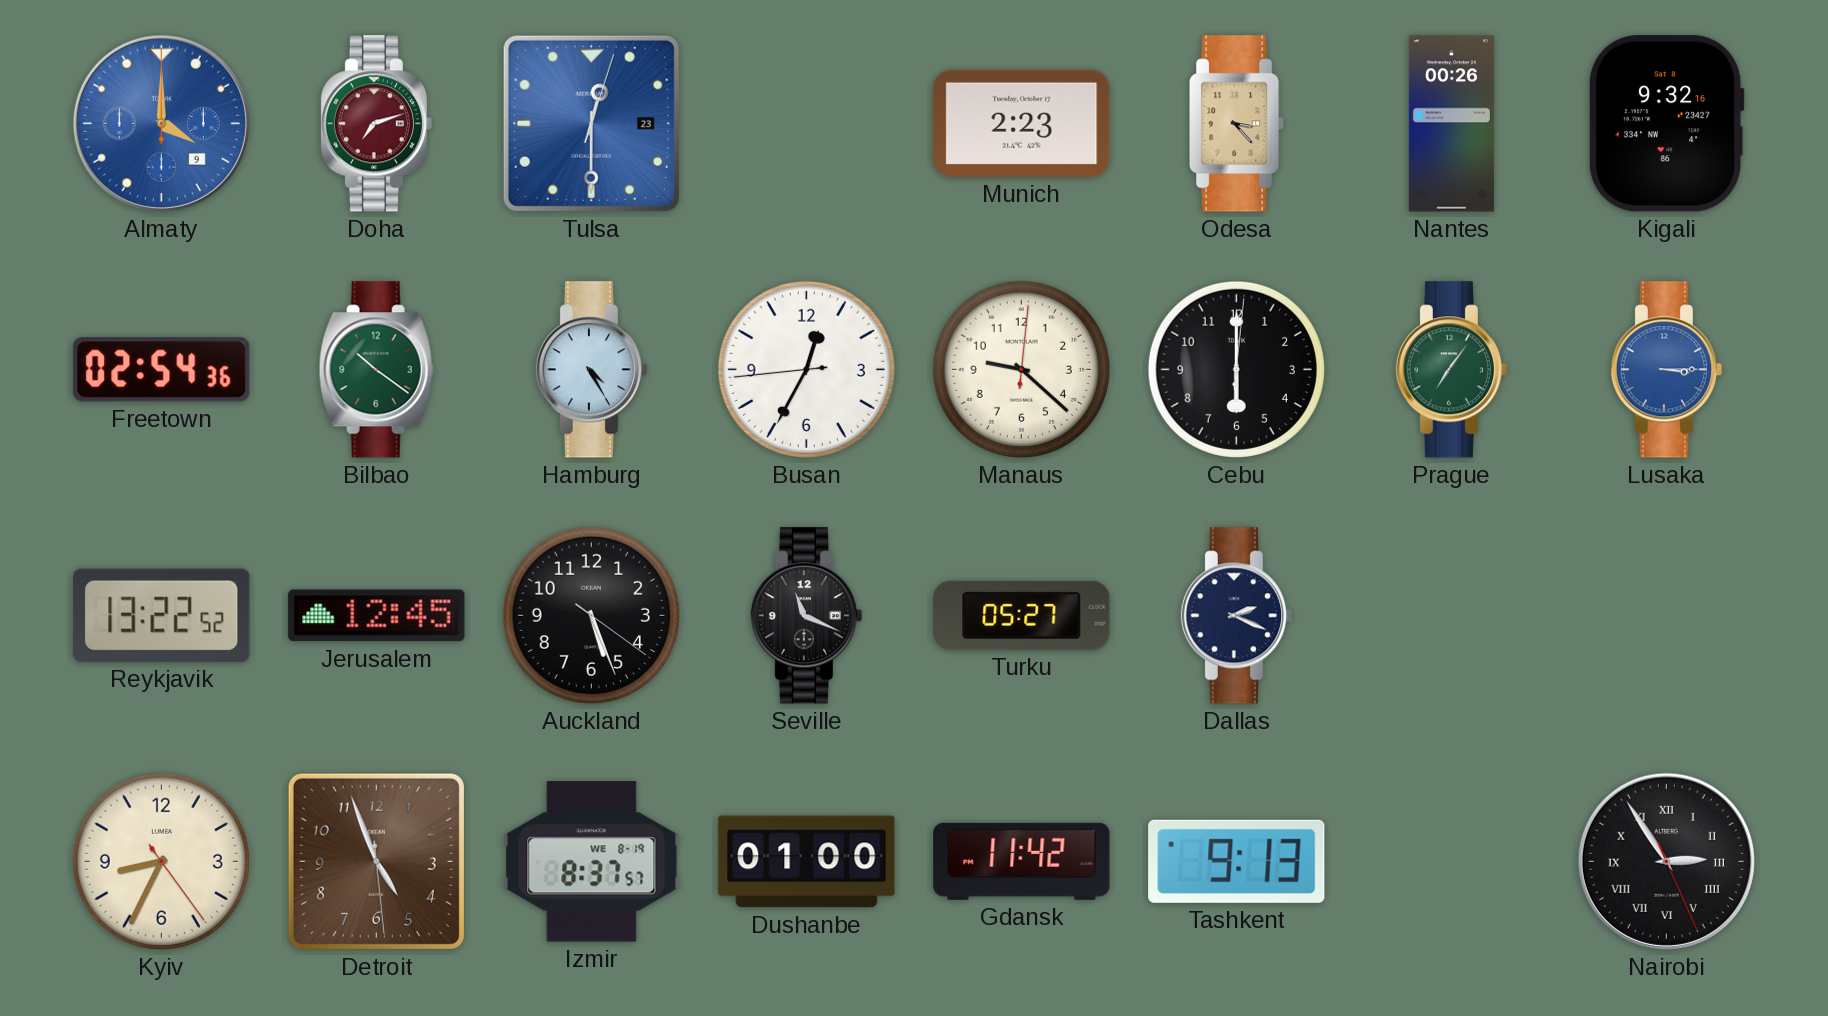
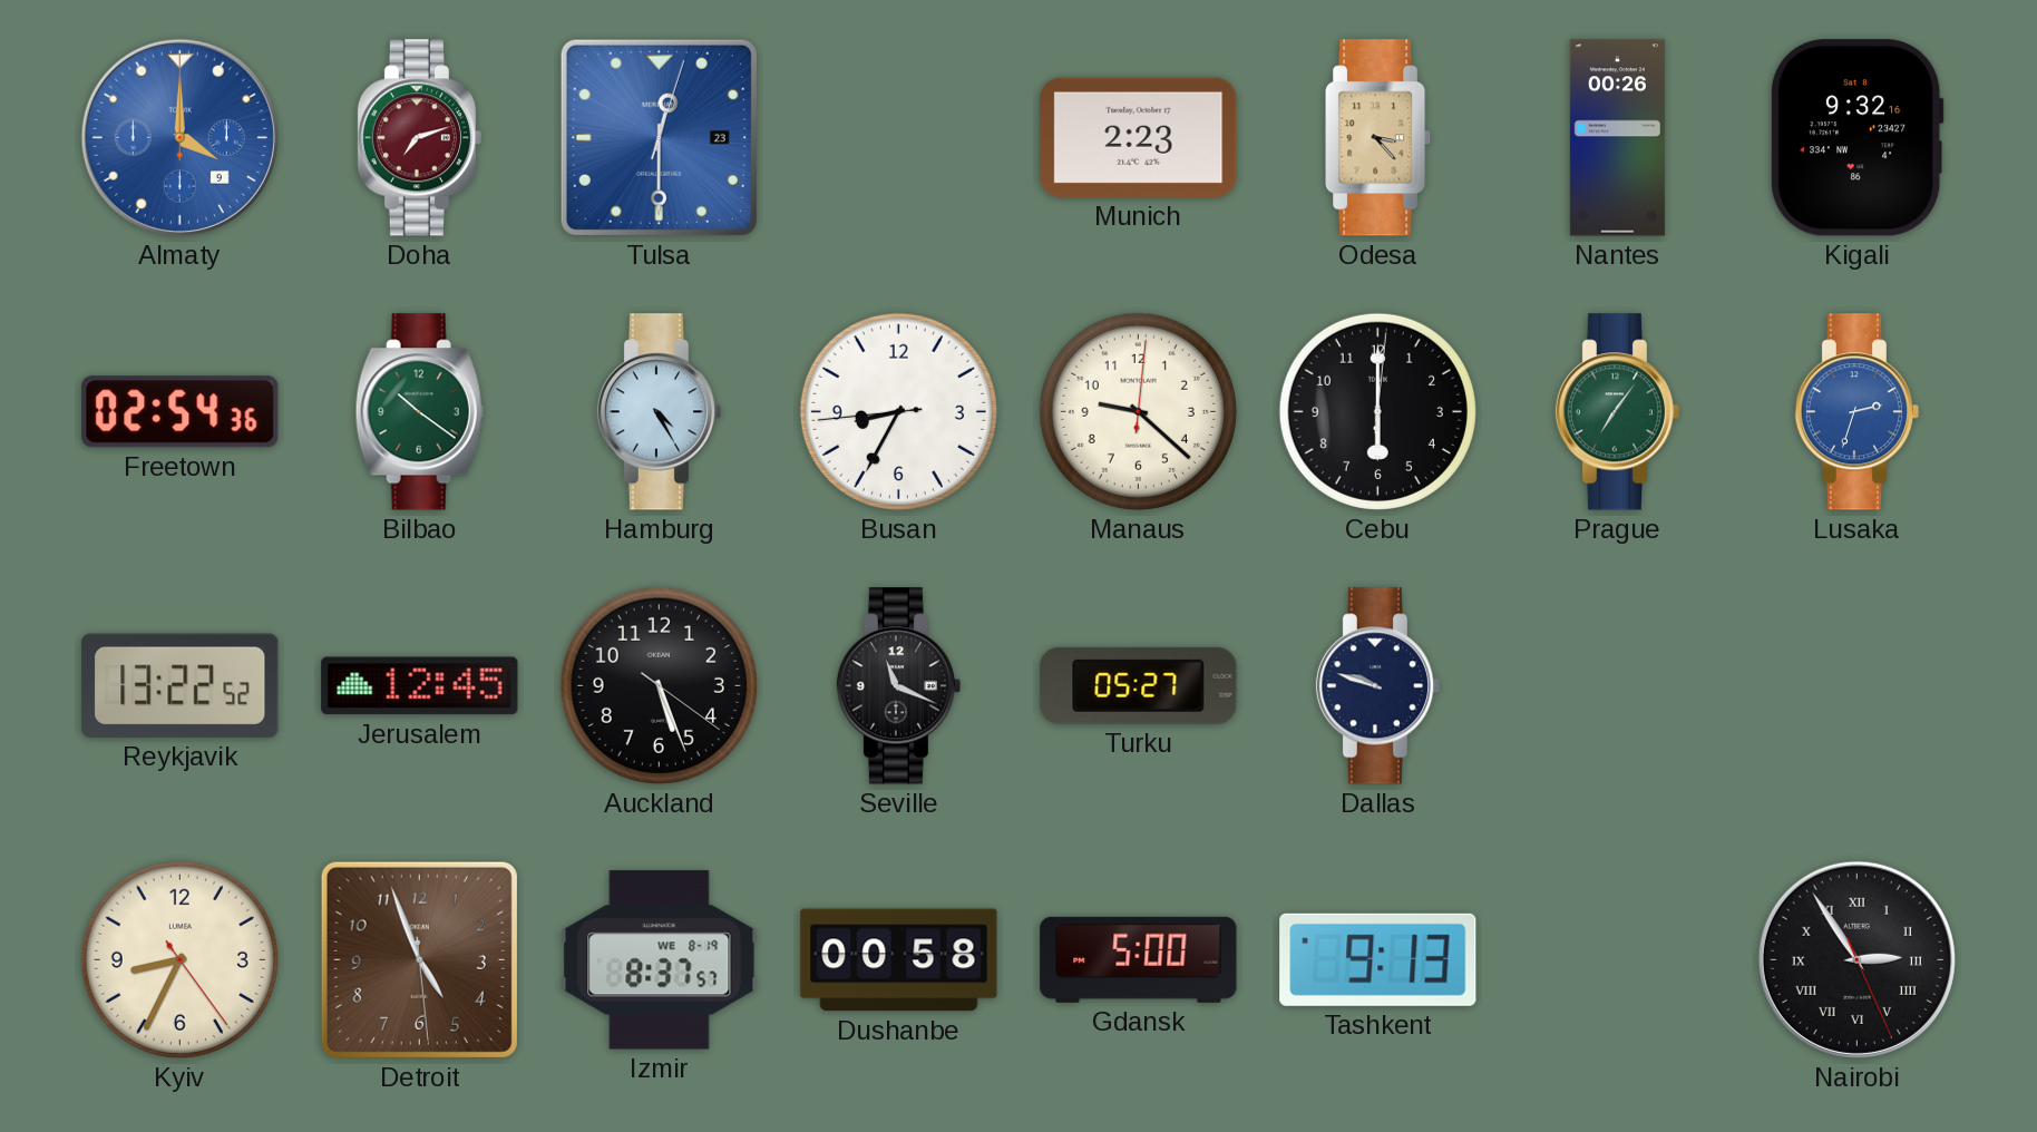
Busan: 12:34 -> 8:34
Lusaka: 3:15 -> 2:33
Dallas: 2:19 -> 9:48
Dushanbe: 01:00 -> 00:58
Gdansk: 11:42 -> 5:00
